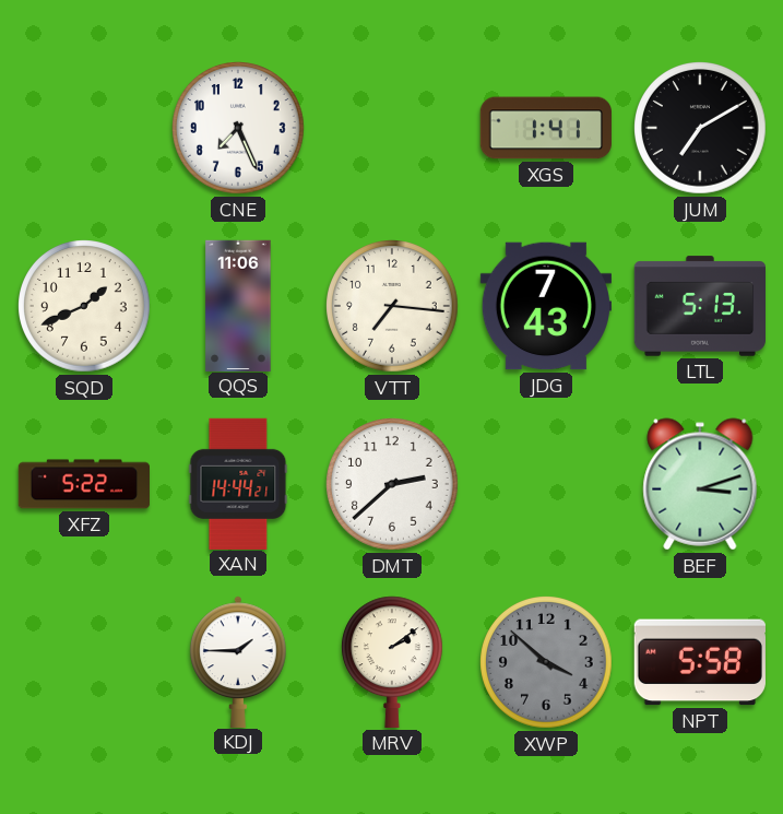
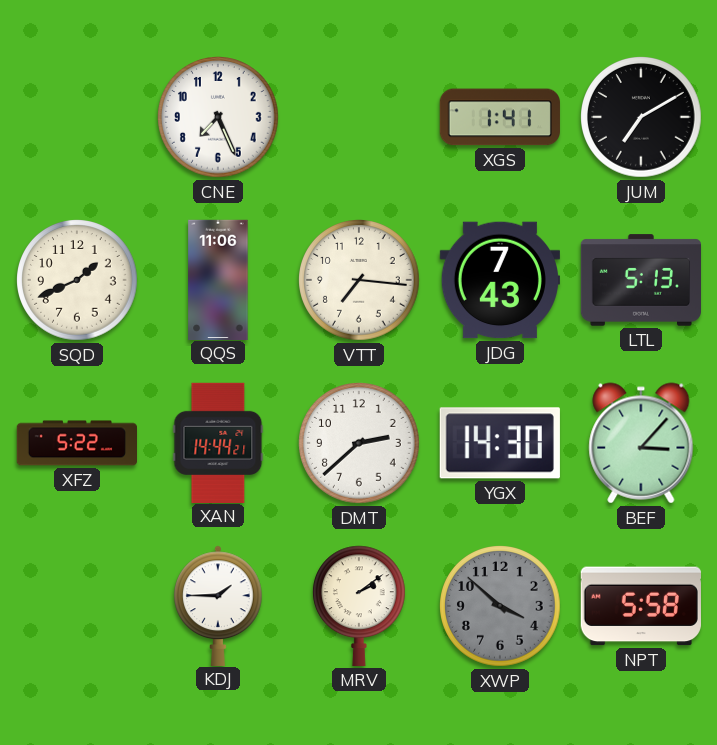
YGX: none -> 14:30
BEF: 3:12 -> 3:07
